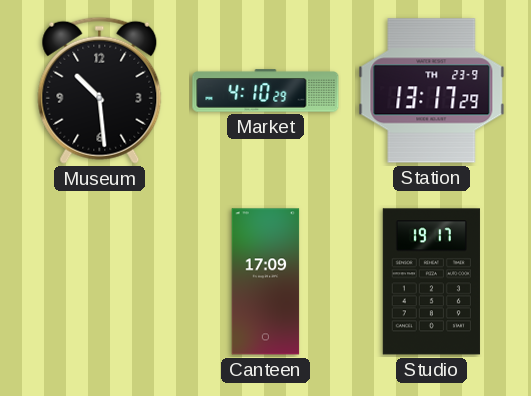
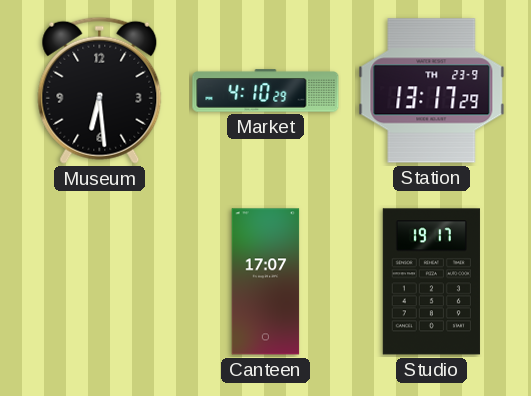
Museum: 10:29 -> 6:29
Canteen: 17:09 -> 17:07
